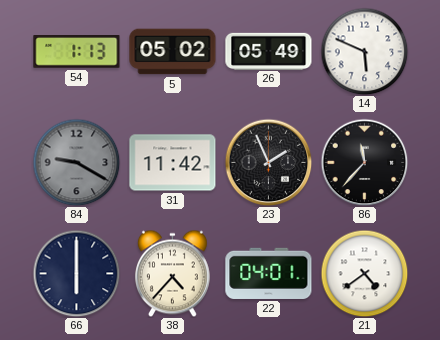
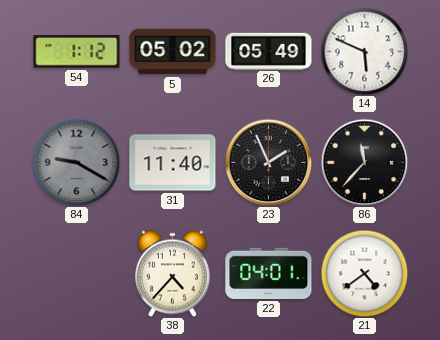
54: 1:13 -> 1:12
31: 11:42 -> 11:40
66: 6:00 -> none
